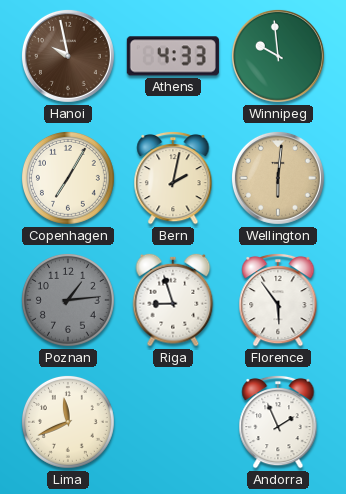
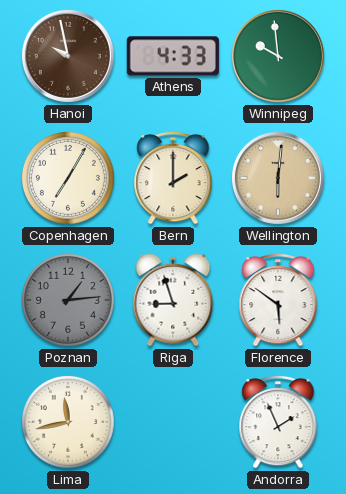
Bern: 2:02 -> 2:00
Florence: 5:54 -> 5:51
Lima: 11:41 -> 11:43
